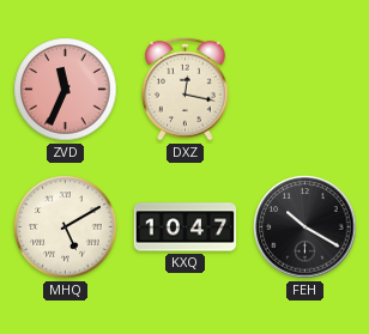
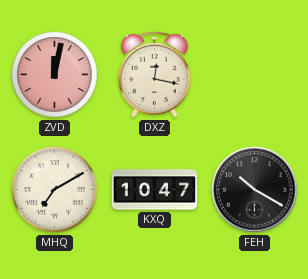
ZVD: 11:34 -> 12:02
MHQ: 5:10 -> 7:10
